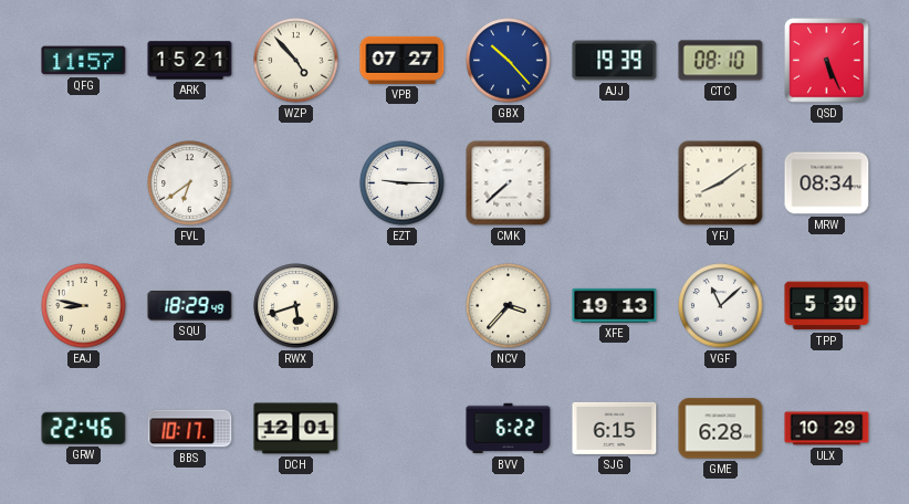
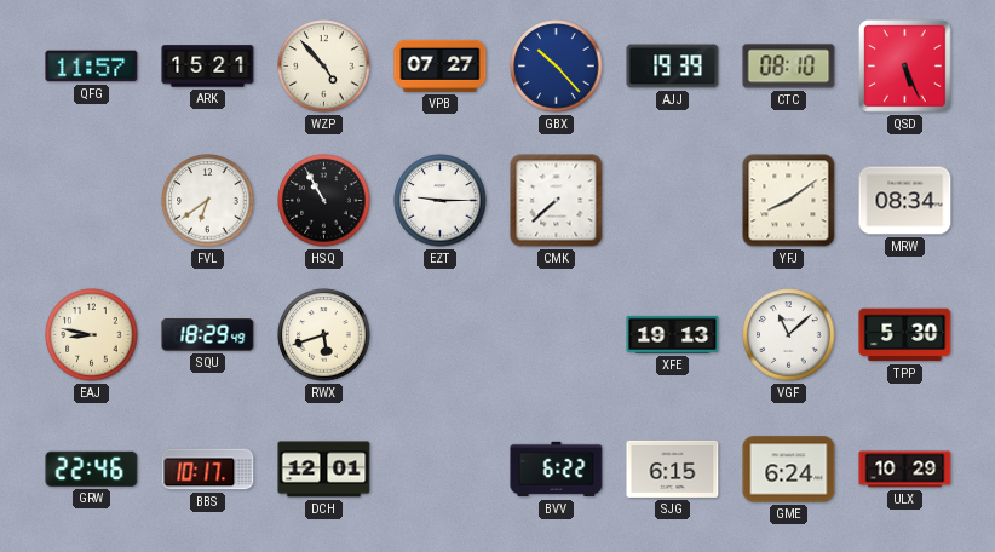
HSQ: none -> 10:55
NCV: 3:37 -> none
GME: 6:28 -> 6:24
